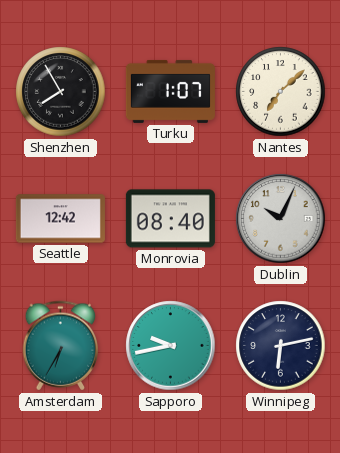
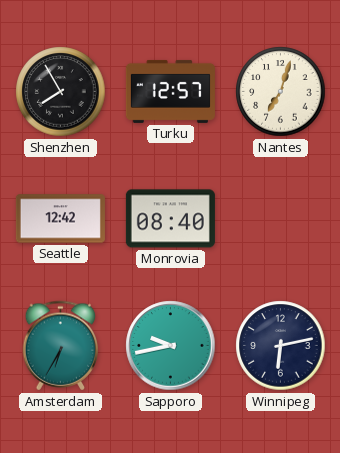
Turku: 1:07 -> 12:57
Nantes: 7:08 -> 7:03
Dublin: 10:04 -> none
